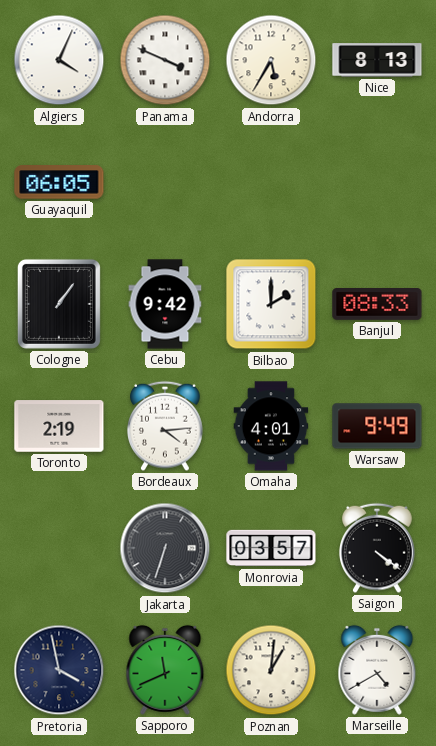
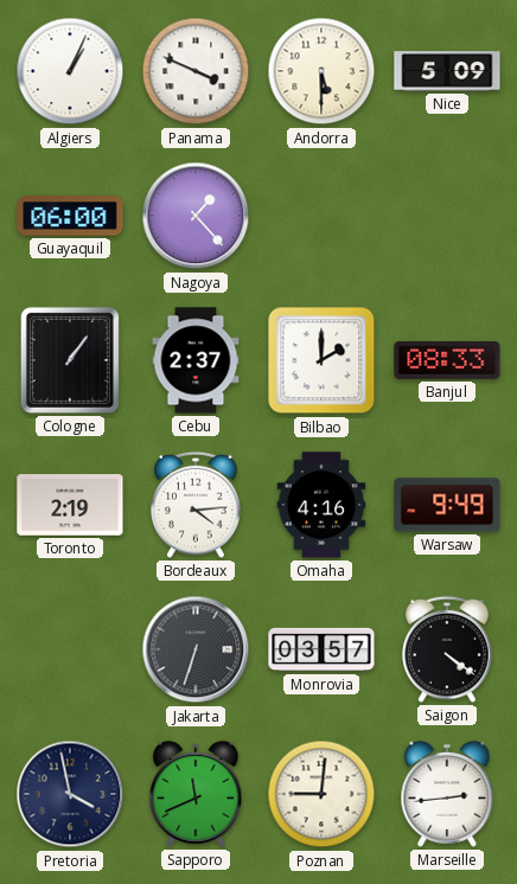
Algiers: 4:04 -> 1:04
Andorra: 5:35 -> 5:30
Nice: 8:13 -> 5:09
Guayaquil: 06:05 -> 06:00
Nagoya: none -> 1:23
Cebu: 9:42 -> 2:37
Omaha: 4:01 -> 4:16
Poznan: 1:01 -> 9:01
Marseille: 4:40 -> 2:44
